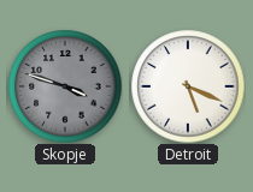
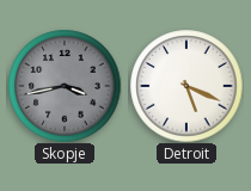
Skopje: 3:48 -> 3:43
